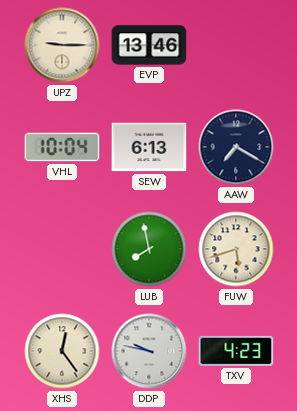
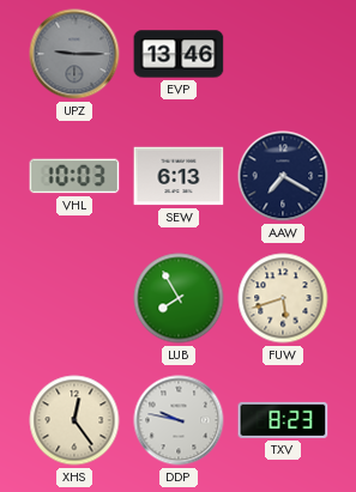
UPZ dial: cream -> grey
VHL: 10:04 -> 10:03
LUB: 7:58 -> 7:55
TXV: 4:23 -> 8:23
